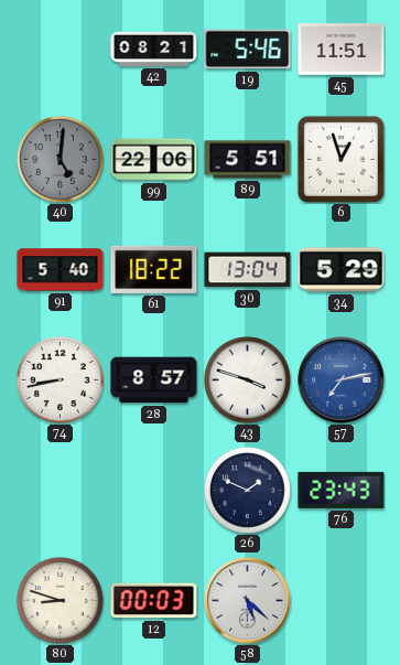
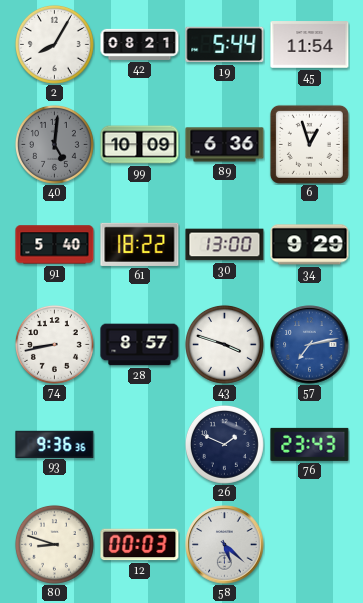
2: none -> 8:05
19: 5:46 -> 5:44
45: 11:51 -> 11:54
99: 22:06 -> 10:09
89: 5:51 -> 6:36
30: 13:04 -> 13:00
34: 5:29 -> 9:29
93: none -> 9:36
